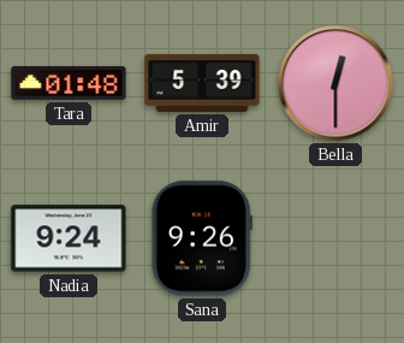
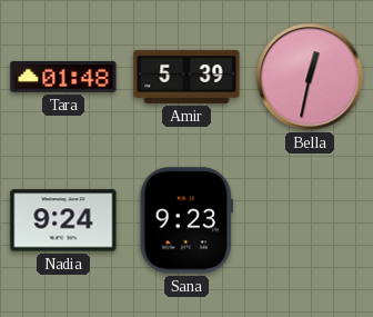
Bella: 12:30 -> 12:32
Sana: 9:26 -> 9:23
